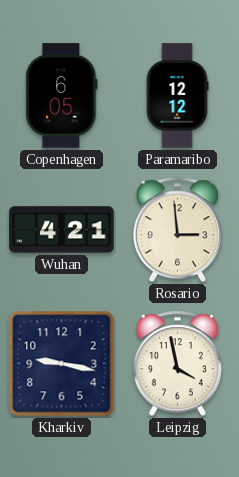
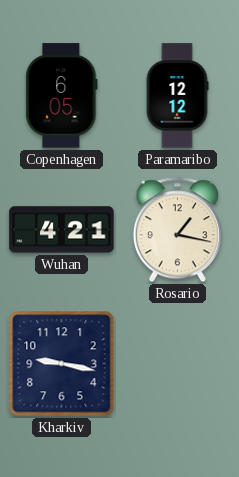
Rosario: 2:59 -> 1:17
Leipzig: 3:58 -> none
